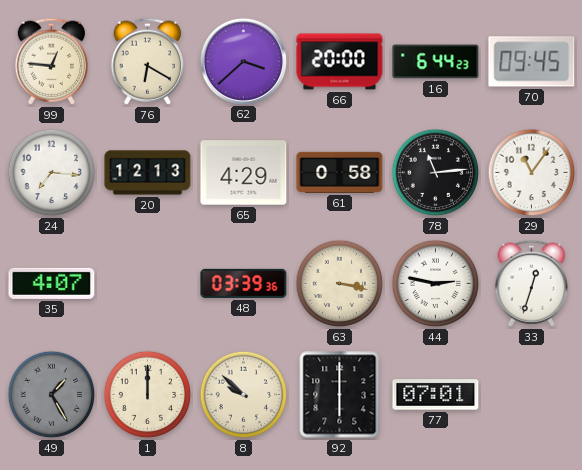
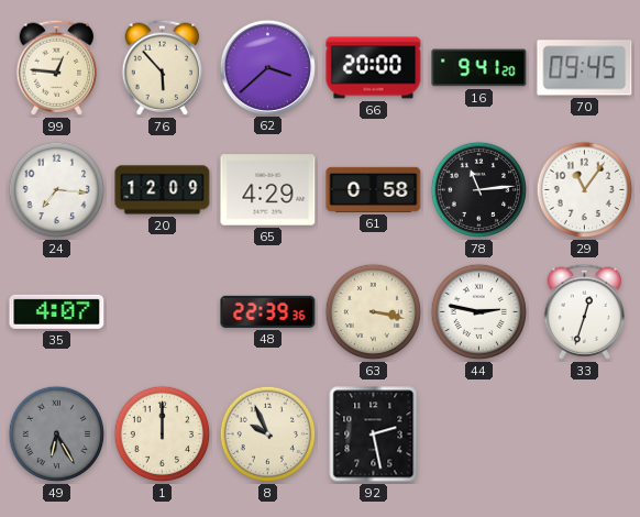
76: 6:20 -> 5:53
16: 6:44 -> 9:41
20: 12:13 -> 12:09
48: 03:39 -> 22:39
49: 1:25 -> 6:25
8: 9:52 -> 9:56
92: 6:00 -> 2:28
77: 07:01 -> none
